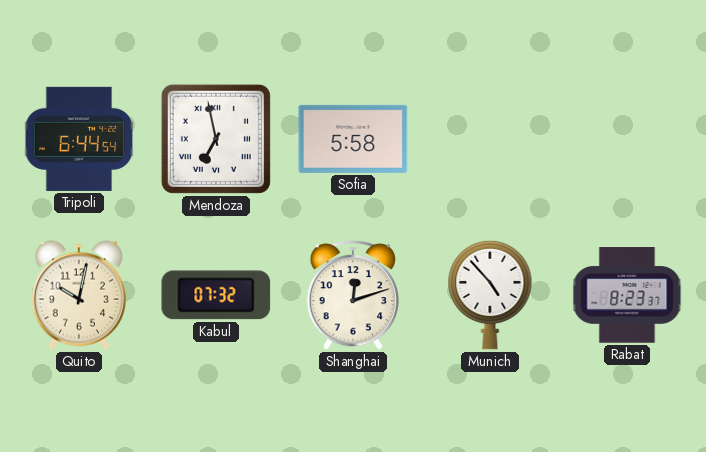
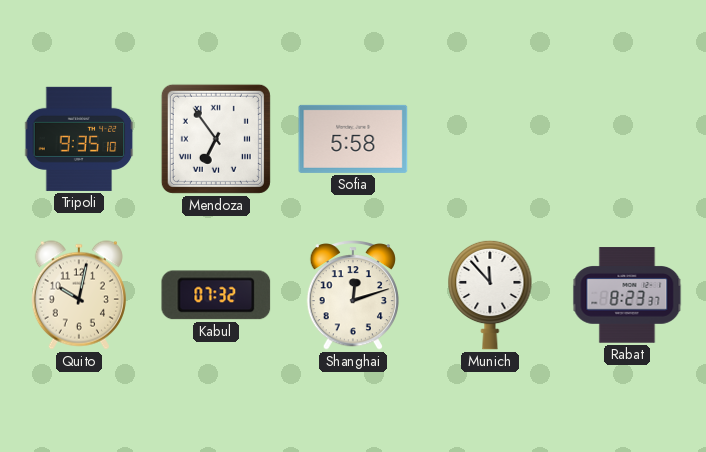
Tripoli: 6:44 -> 9:35
Mendoza: 6:58 -> 6:54
Munich: 4:53 -> 11:53
